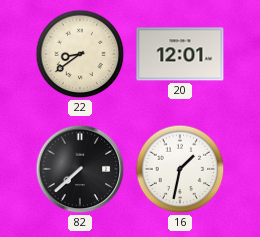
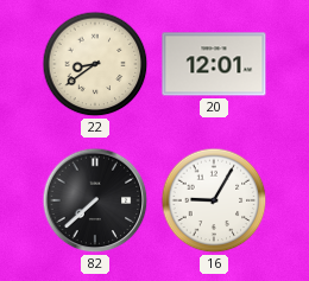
16: 1:32 -> 9:05
